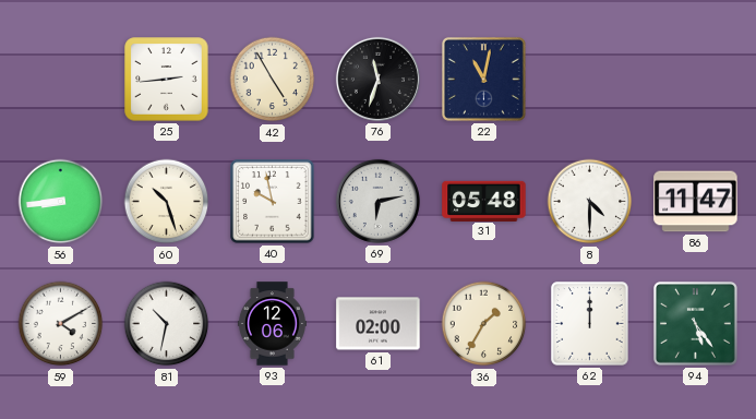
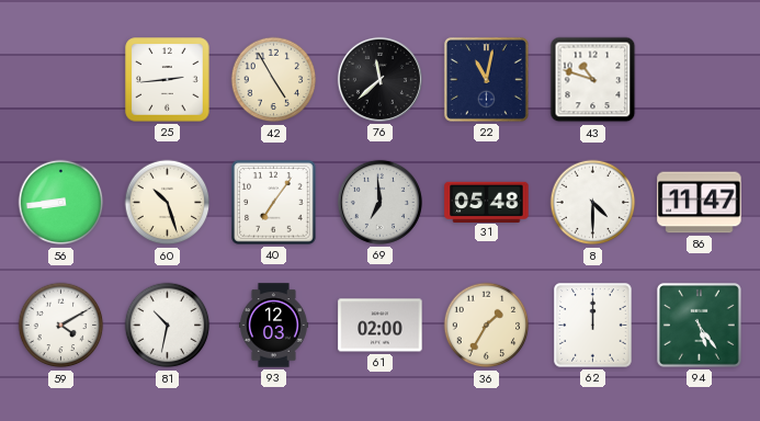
76: 11:33 -> 11:38
43: none -> 10:48
40: 9:58 -> 7:06
69: 6:13 -> 6:59
93: 12:06 -> 12:03
